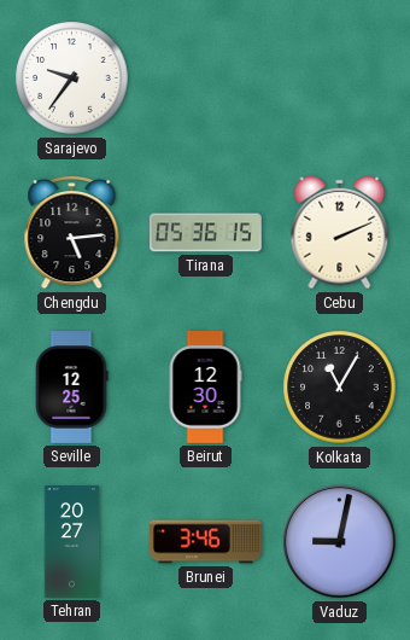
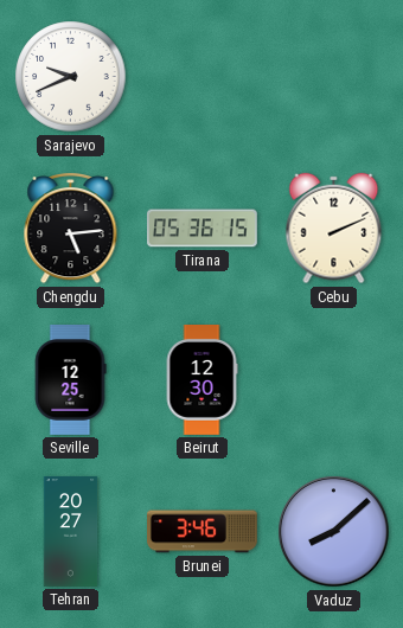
Sarajevo: 9:36 -> 9:41
Kolkata: 11:05 -> none
Vaduz: 9:02 -> 8:08
